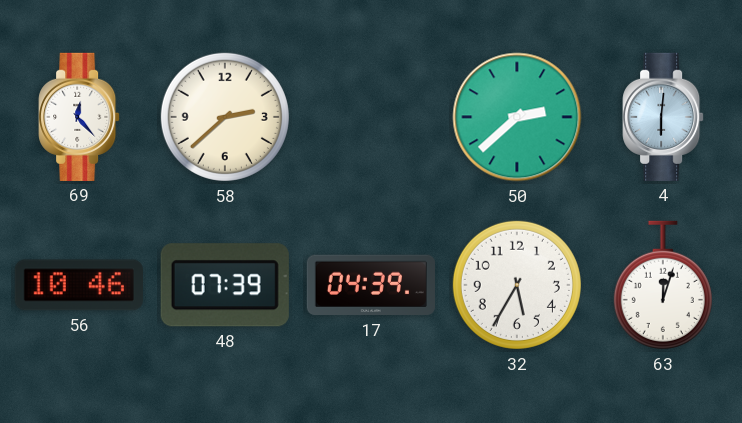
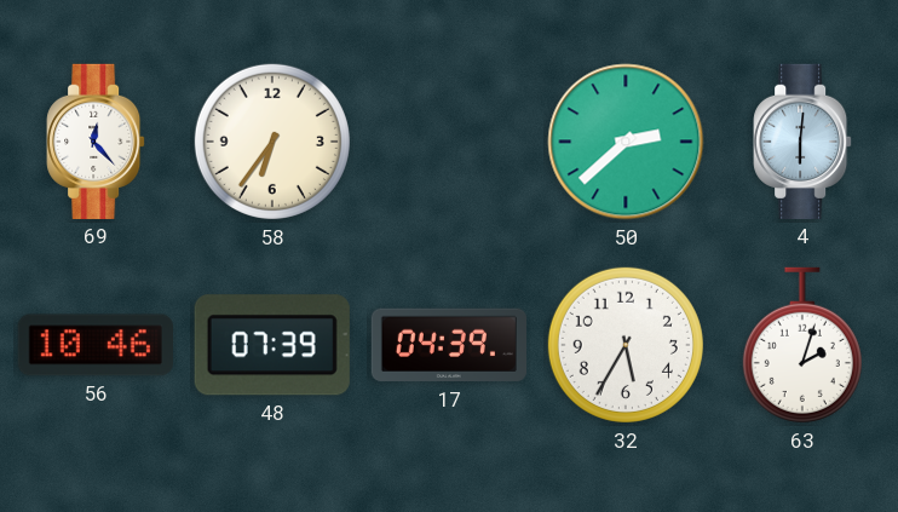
58: 2:38 -> 6:36
63: 12:03 -> 2:03
